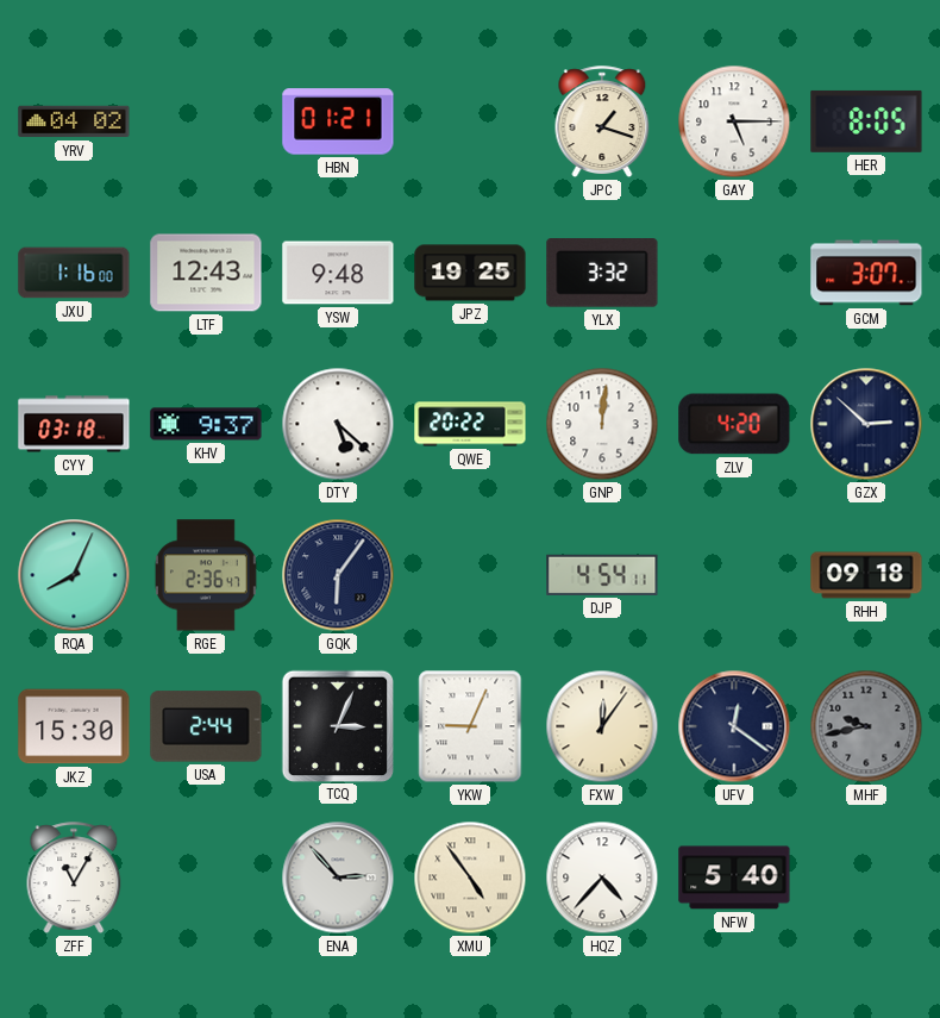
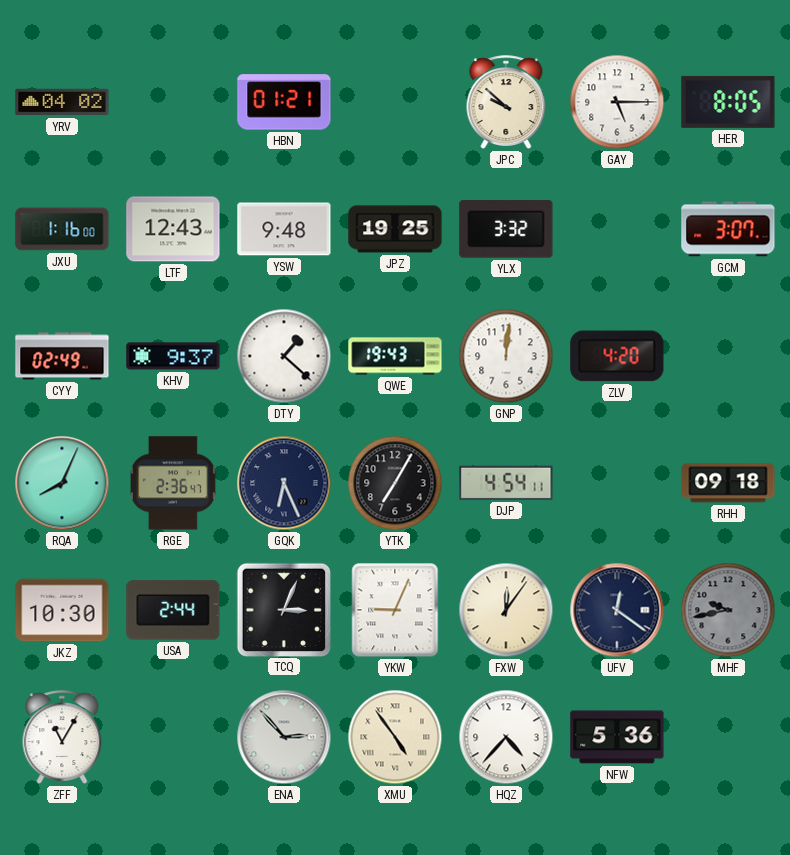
JPC: 1:18 -> 9:52
CYY: 03:18 -> 02:49
DTY: 5:22 -> 1:22
QWE: 20:22 -> 19:43
GZX: 2:52 -> none
GQK: 6:06 -> 6:26
YTK: none -> 7:05
JKZ: 15:30 -> 10:30
NFW: 5:40 -> 5:36
